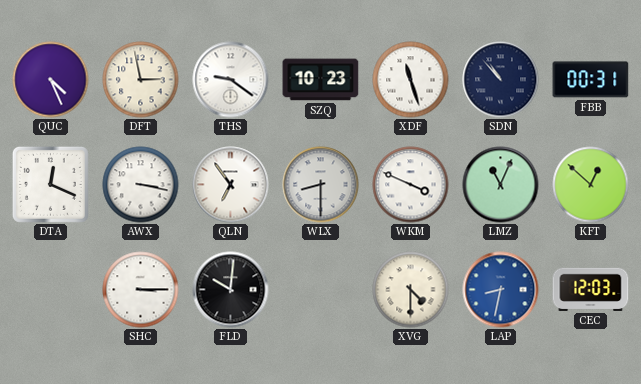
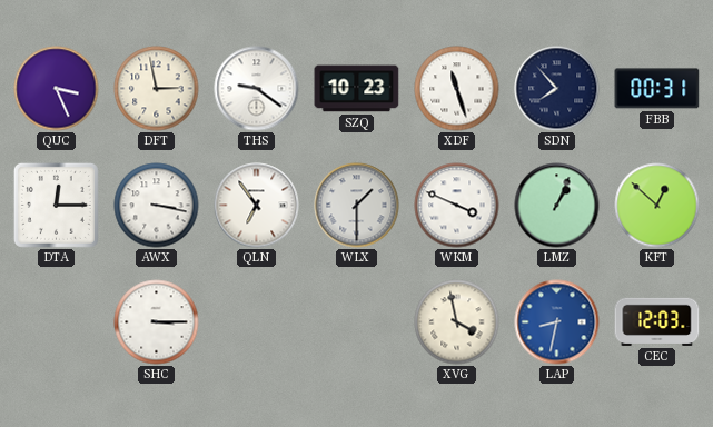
QUC: 4:26 -> 3:26
SDN: 10:53 -> 7:53
DTA: 12:19 -> 12:15
WLX: 8:30 -> 1:30
LMZ: 11:04 -> 1:04
FLD: 10:01 -> none
XVG: 4:30 -> 3:58
